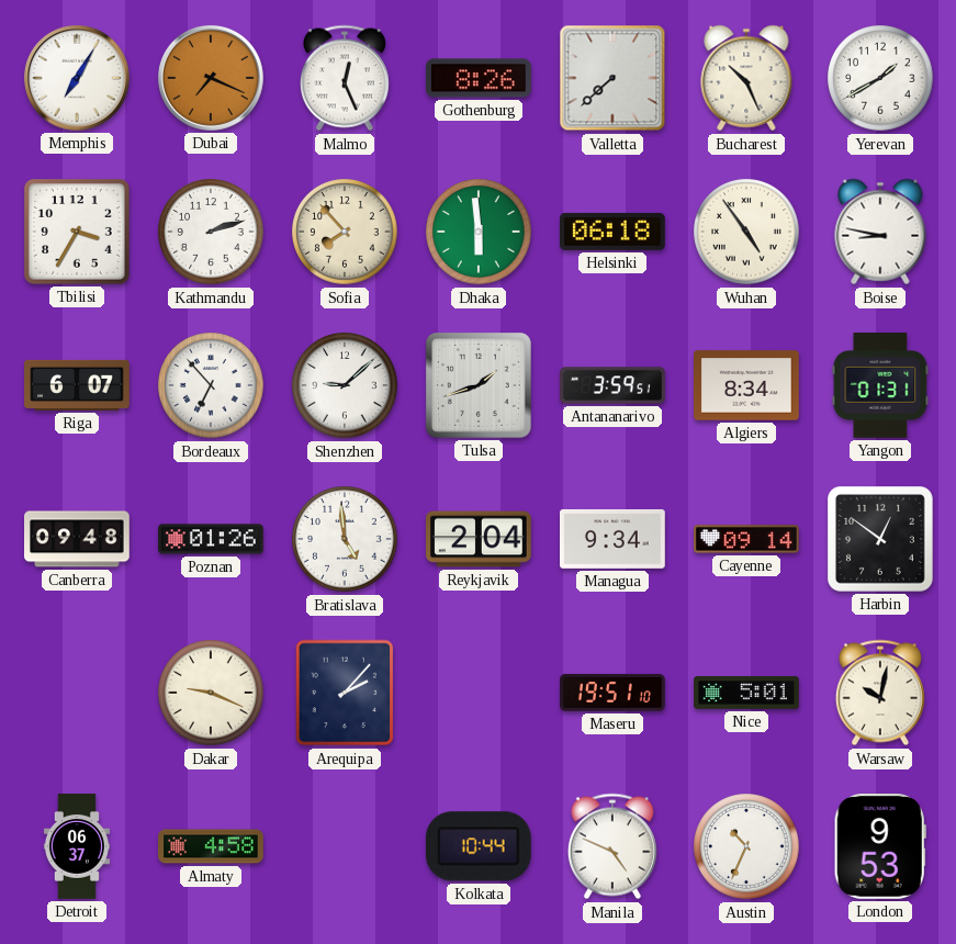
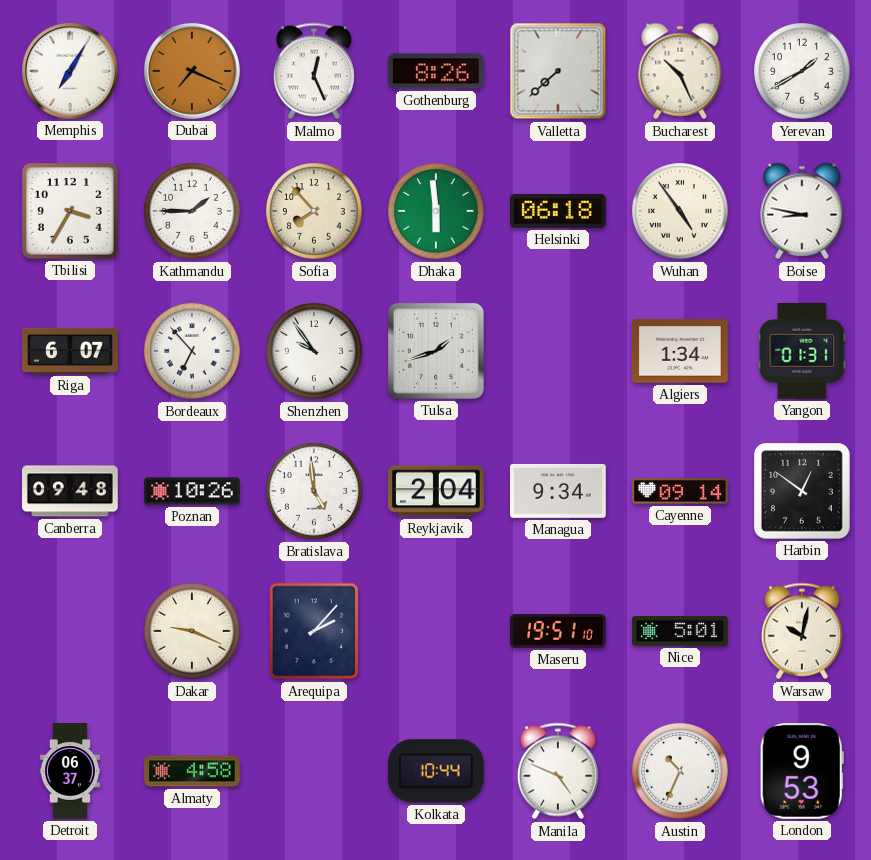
Kathmandu: 2:12 -> 1:45
Shenzhen: 9:08 -> 9:54
Antananarivo: 3:59 -> none
Algiers: 8:34 -> 1:34
Poznan: 01:26 -> 10:26
